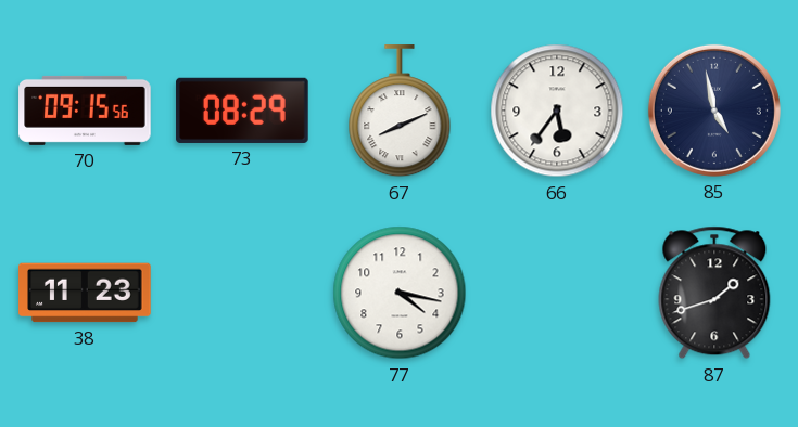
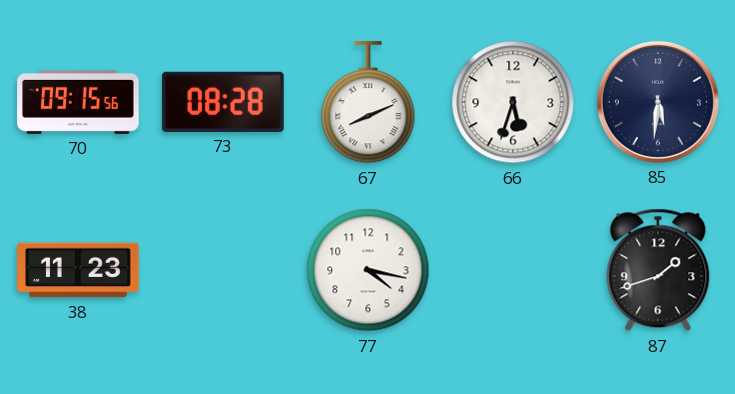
73: 08:29 -> 08:28
66: 5:36 -> 5:33
85: 4:58 -> 5:31
